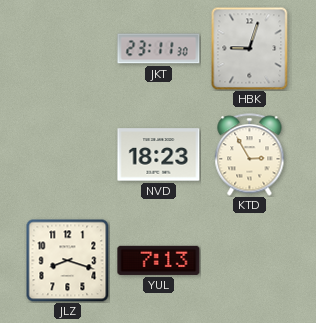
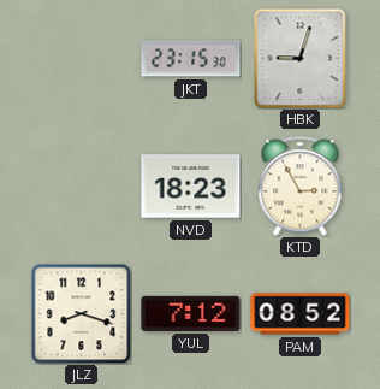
JKT: 23:11 -> 23:15
YUL: 7:13 -> 7:12
PAM: none -> 08:52
